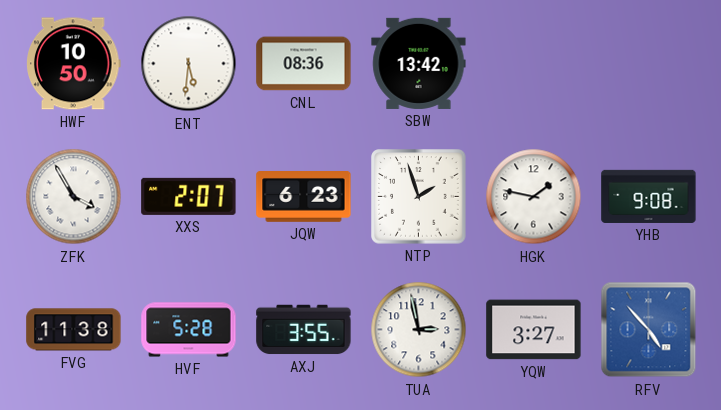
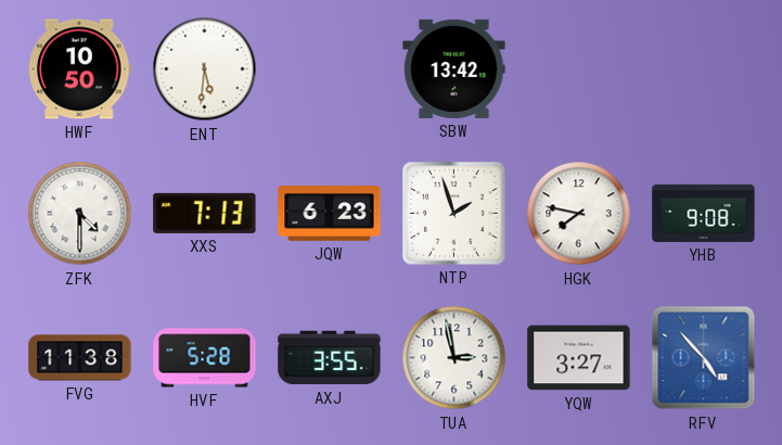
CNL: 08:36 -> none
ZFK: 3:55 -> 4:30
XXS: 2:07 -> 7:13
HGK: 1:47 -> 7:47
